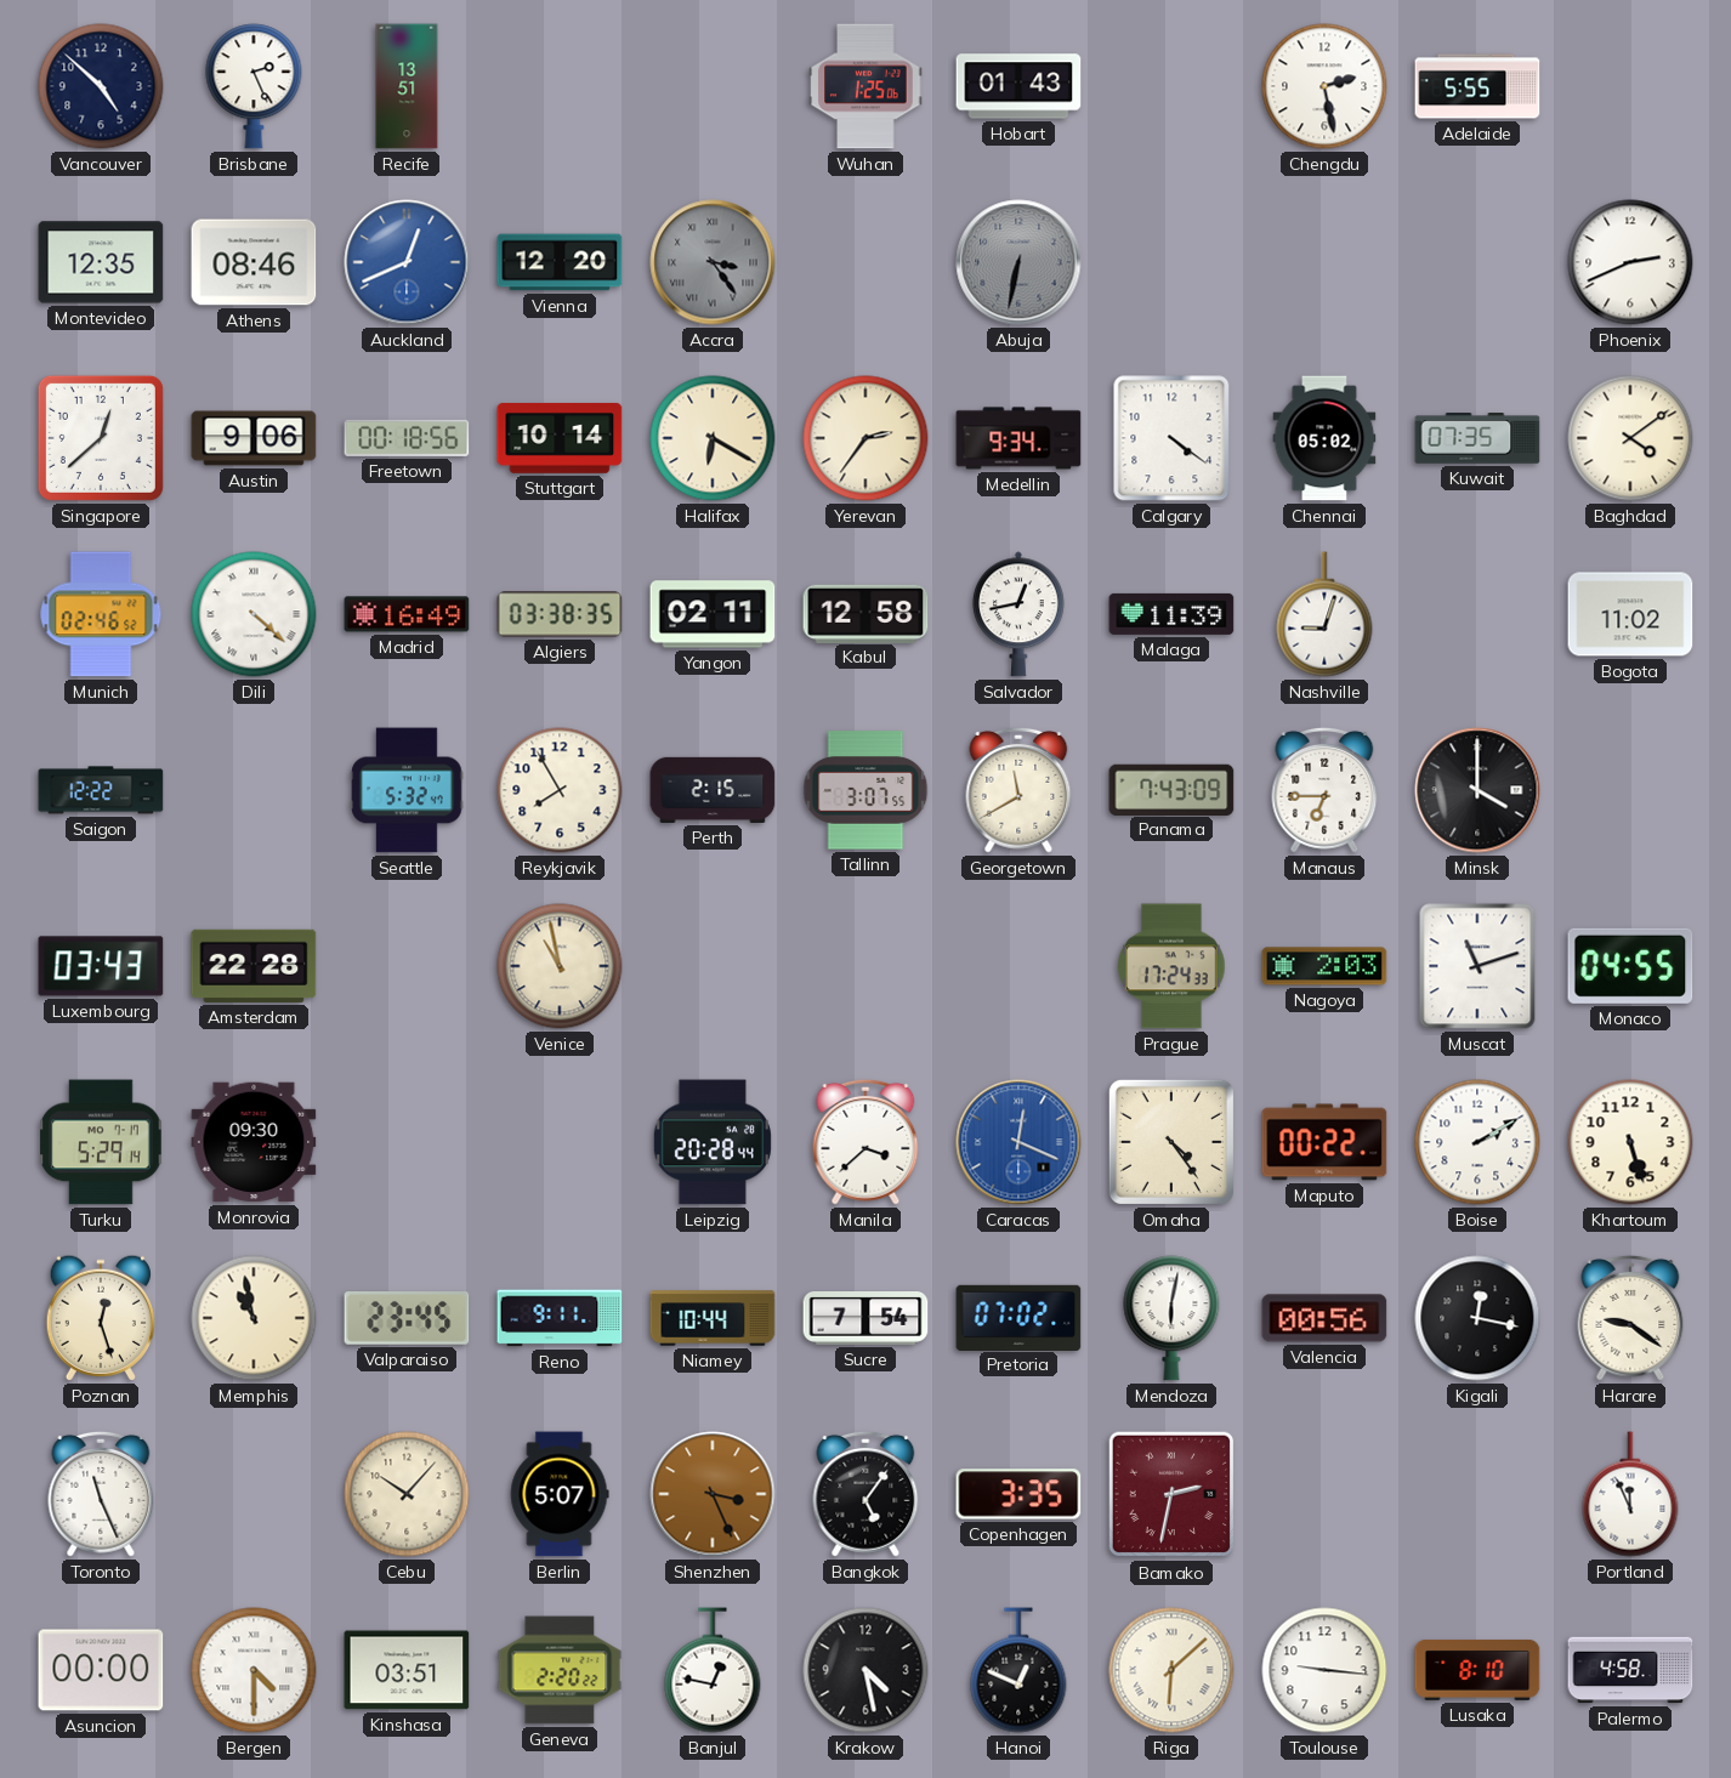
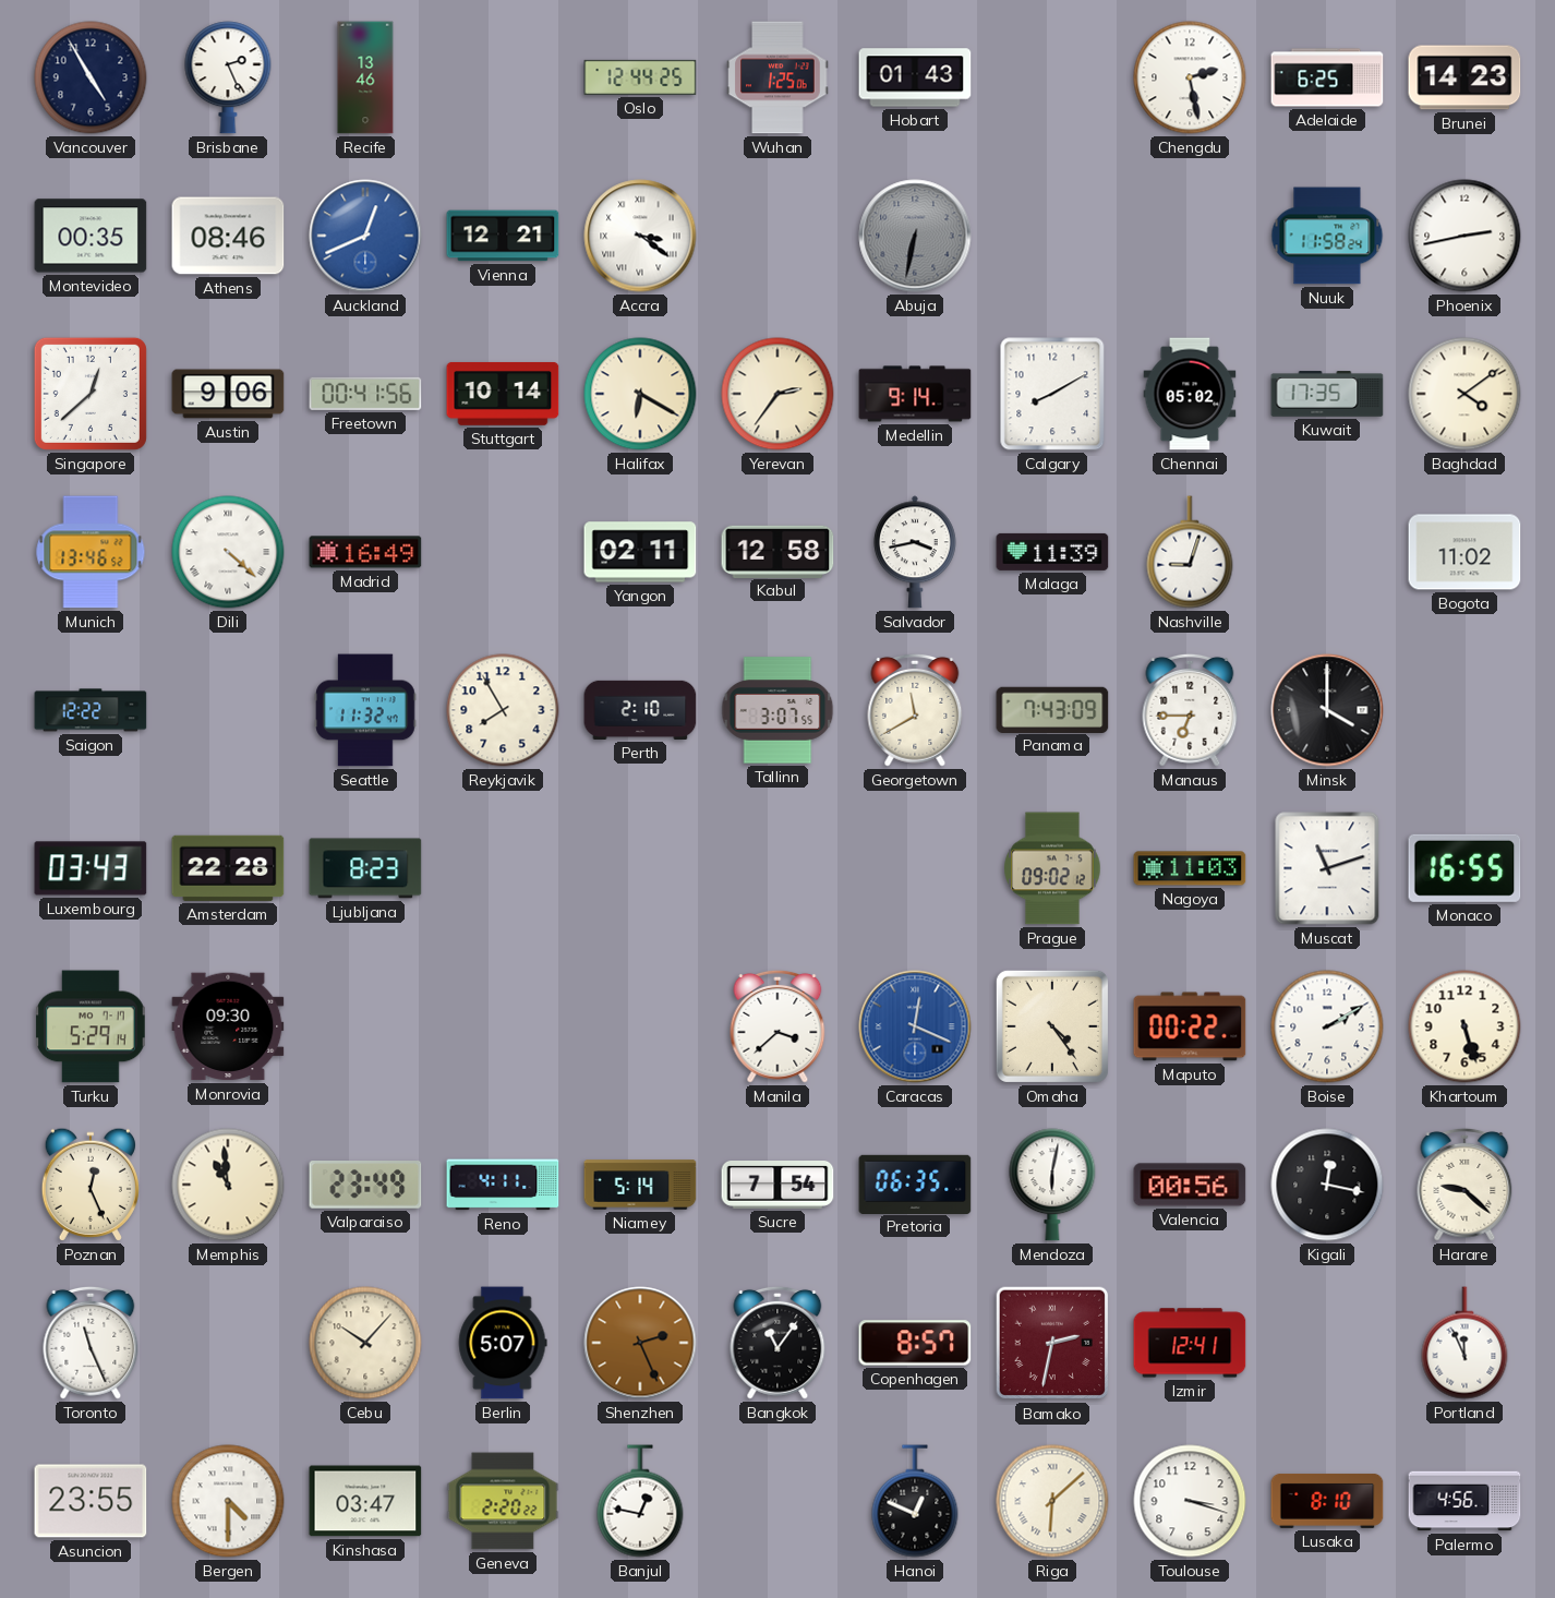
Vancouver: 4:52 -> 4:55
Recife: 13:51 -> 13:46
Oslo: none -> 12:44
Adelaide: 5:55 -> 6:25
Brunei: none -> 14:23
Montevideo: 12:35 -> 00:35
Vienna: 12:20 -> 12:21
Accra: 3:24 -> 3:21
Accra dial: grey -> white
Nuuk: none -> 11:58
Phoenix: 2:41 -> 2:43
Freetown: 00:18 -> 00:41
Medellin: 9:34 -> 9:14
Calgary: 4:21 -> 8:10
Kuwait: 07:35 -> 17:35
Munich: 02:46 -> 13:46
Algiers: 03:38 -> none
Salvador: 12:43 -> 3:43
Seattle: 5:32 -> 11:32
Perth: 2:15 -> 2:10
Ljubljana: none -> 8:23
Venice: 10:58 -> none
Prague: 17:24 -> 09:02
Nagoya: 2:03 -> 11:03
Monaco: 04:55 -> 16:55
Leipzig: 20:28 -> none
Poznan: 12:27 -> 12:26
Memphis: 10:58 -> 10:59
Valparaiso: 23:45 -> 23:49
Reno: 9:11 -> 4:11
Niamey: 10:44 -> 5:14
Pretoria: 07:02 -> 06:35
Harare: 9:21 -> 9:22
Shenzhen: 3:26 -> 2:26
Bangkok: 5:06 -> 11:06
Copenhagen: 3:35 -> 8:57
Izmir: none -> 12:41
Asuncion: 00:00 -> 23:55
Kinshasa: 03:51 -> 03:47
Krakow: 4:28 -> none
Toulouse: 9:16 -> 3:18
Palermo: 4:58 -> 4:56
